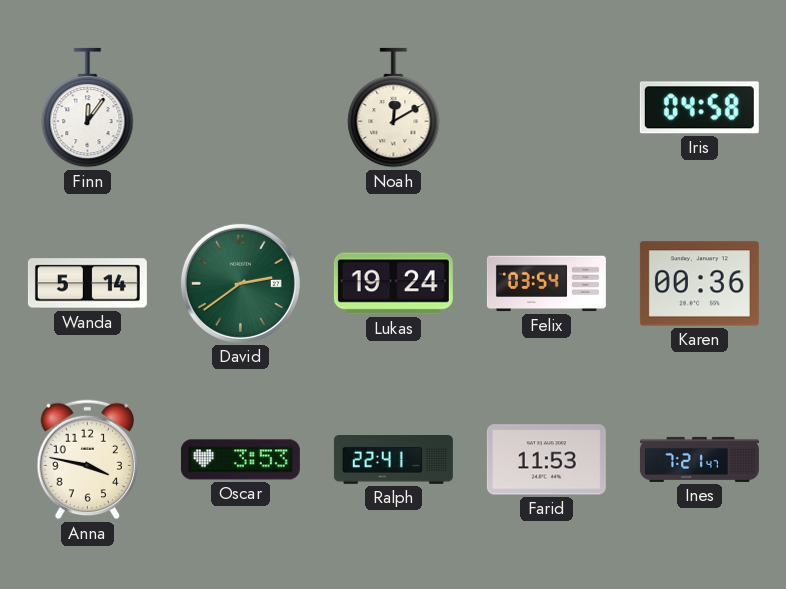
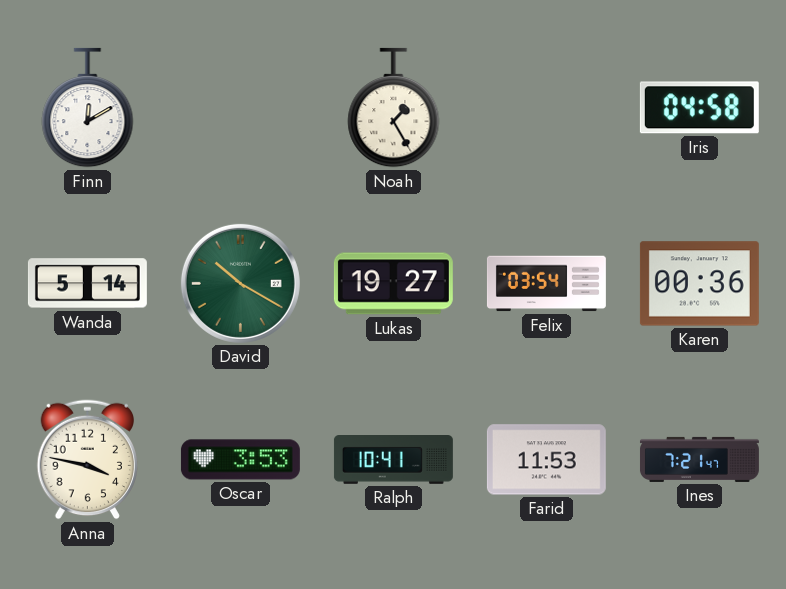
Finn: 12:06 -> 12:10
Noah: 12:10 -> 1:25
David: 2:39 -> 10:20
Lukas: 19:24 -> 19:27
Ralph: 22:41 -> 10:41
